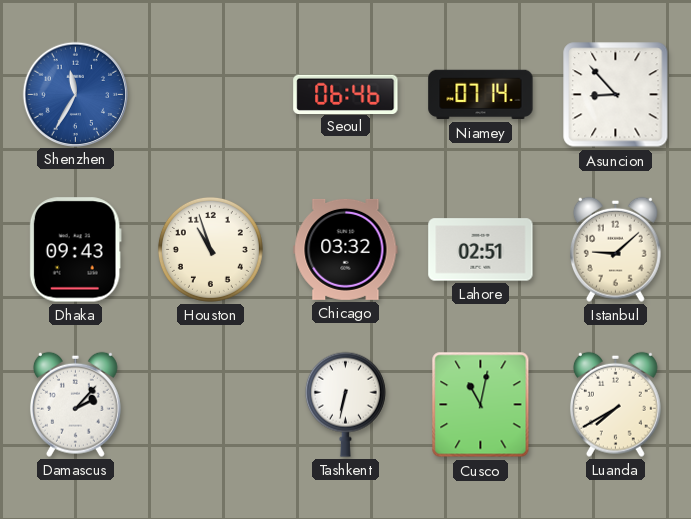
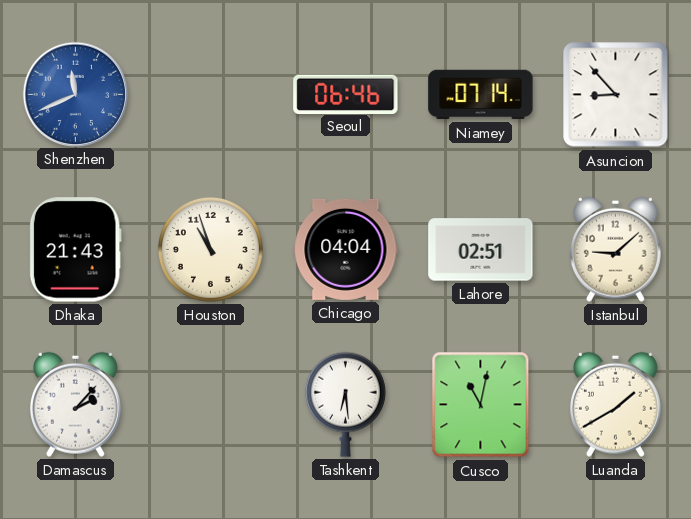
Shenzhen: 11:35 -> 11:41
Dhaka: 09:43 -> 21:43
Chicago: 03:32 -> 04:04
Tashkent: 6:32 -> 6:29
Luanda: 7:40 -> 1:40
